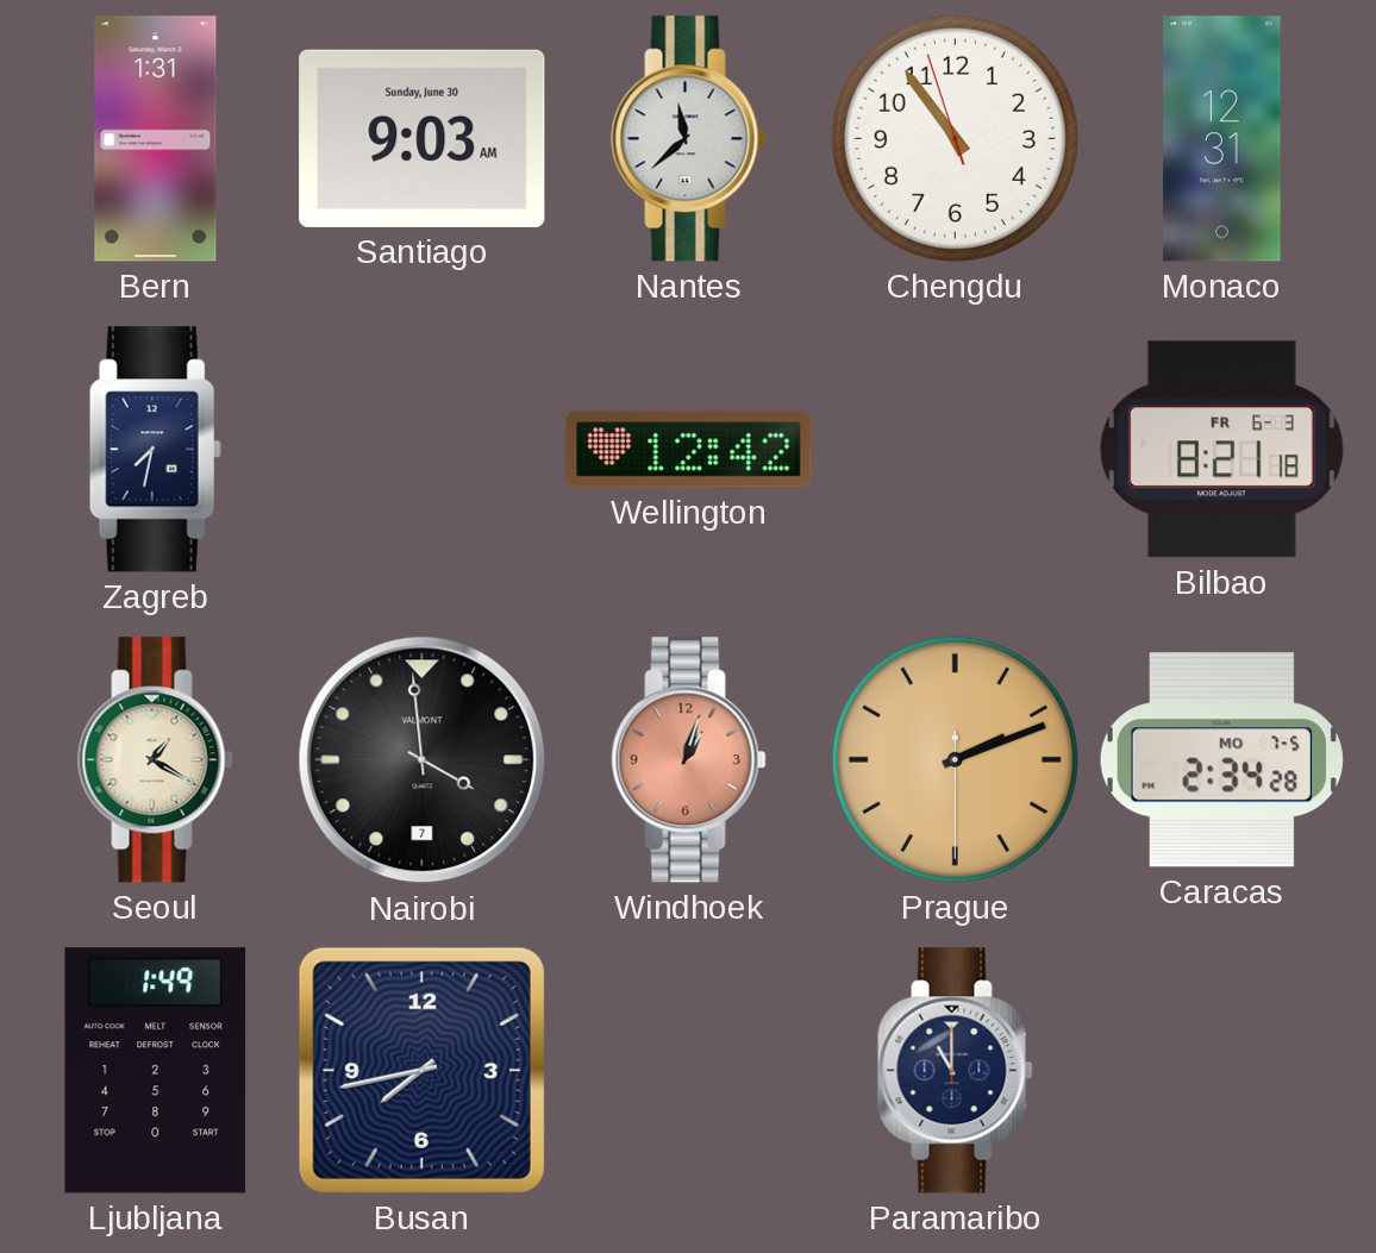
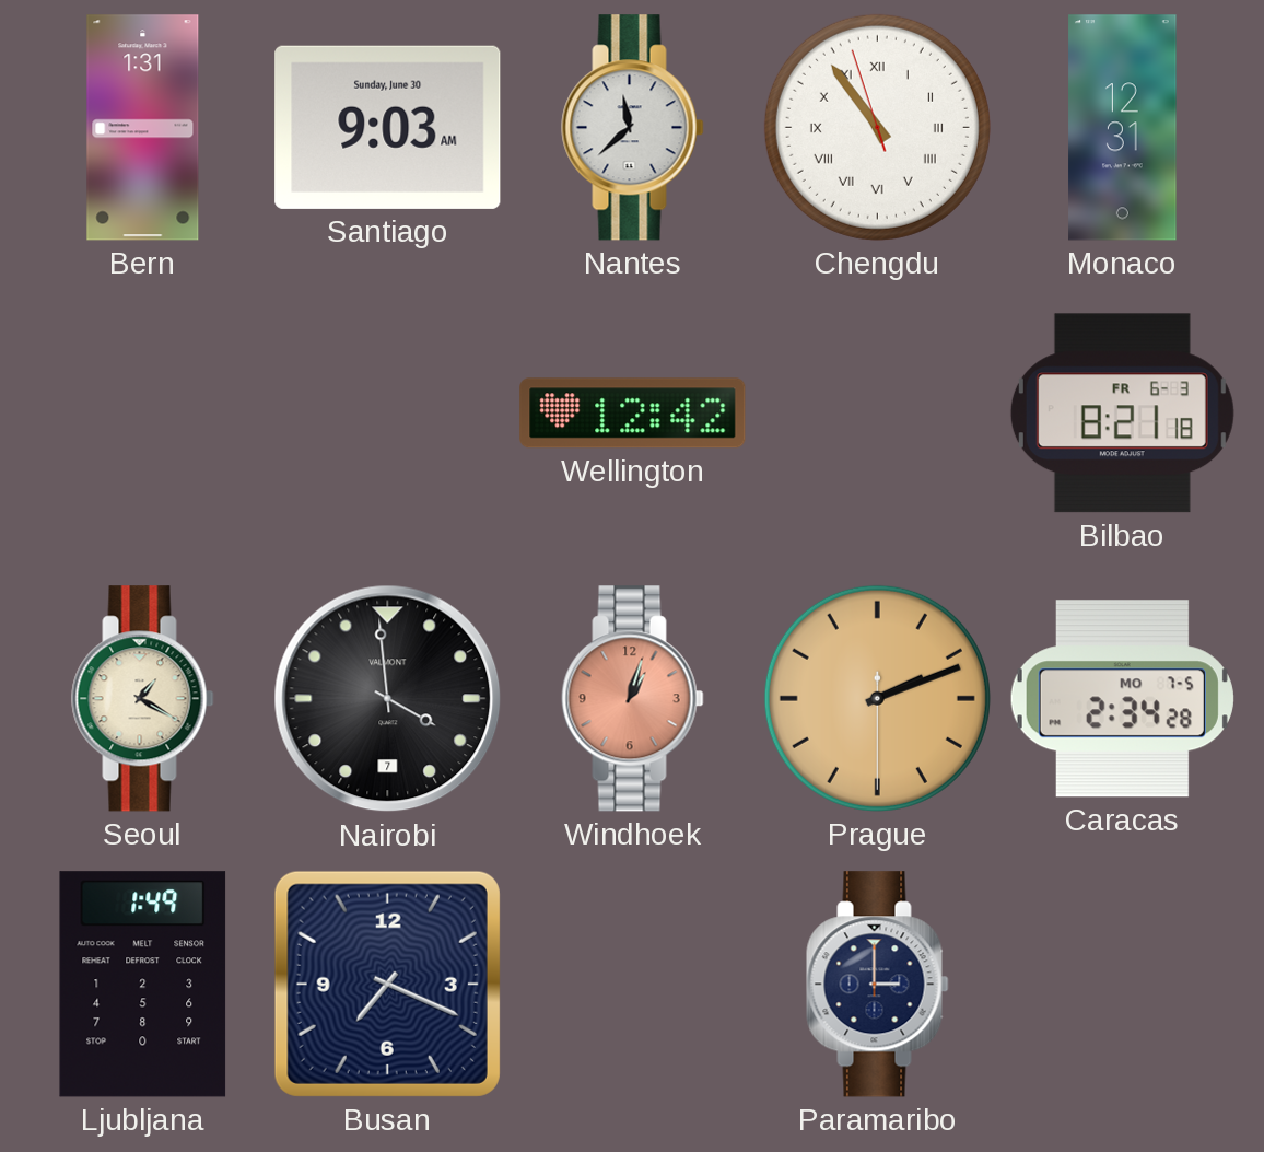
Chengdu numerals: Arabic -> Roman
Zagreb: 7:32 -> none
Busan: 7:43 -> 7:19
Paramaribo: 11:00 -> 3:00
